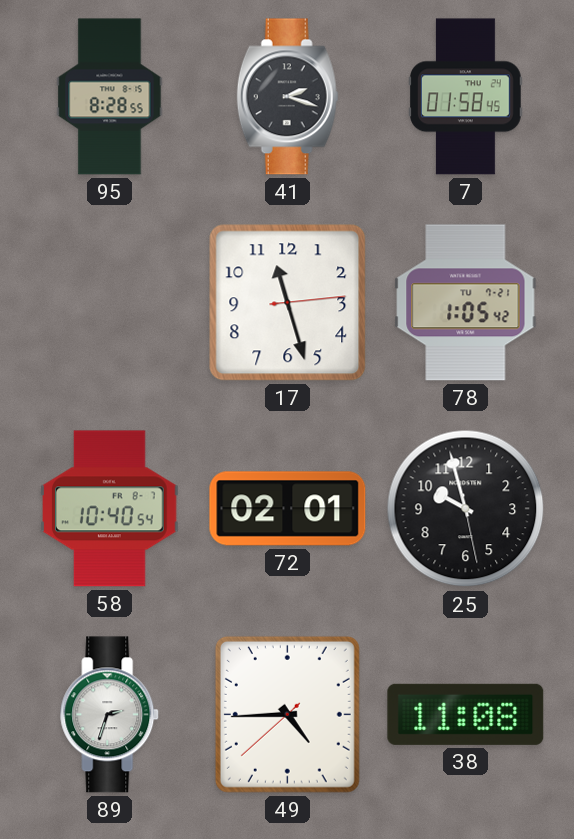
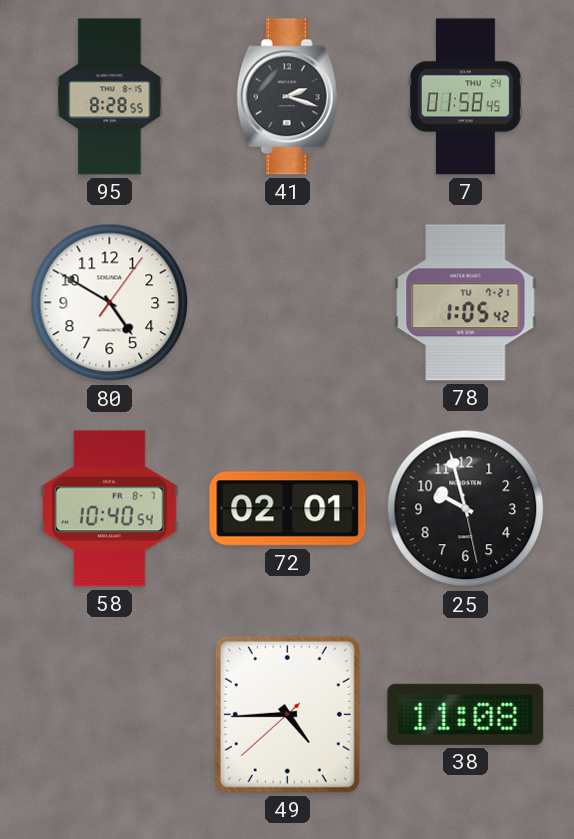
80: none -> 4:50
17: 11:27 -> none
89: 2:33 -> none
